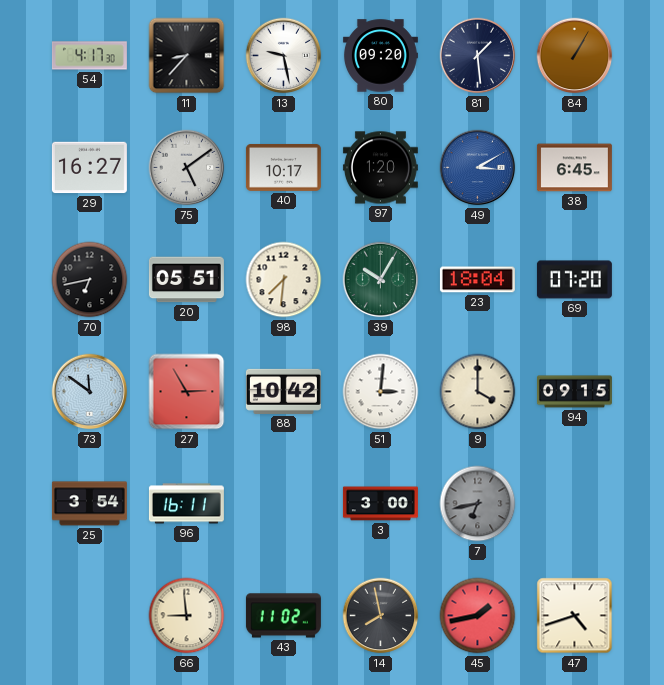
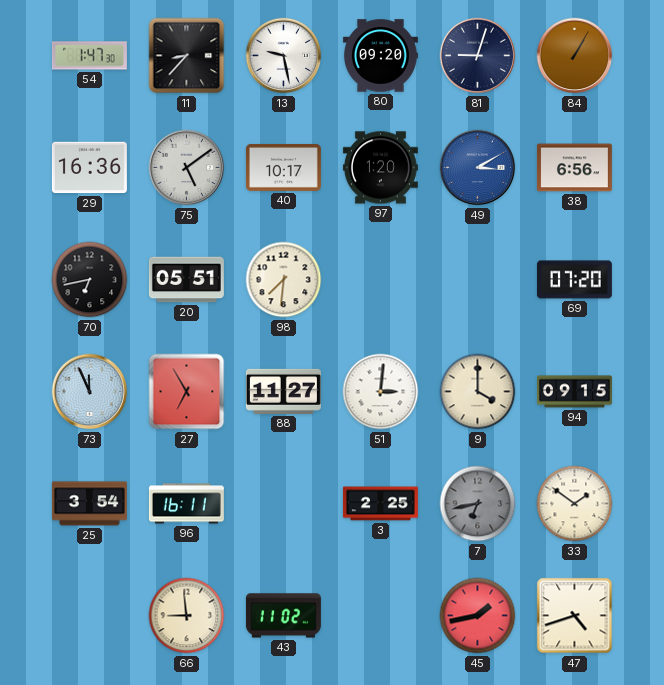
54: 4:17 -> 1:47
81: 1:29 -> 9:03
29: 16:27 -> 16:36
38: 6:45 -> 6:56
39: 10:05 -> none
23: 18:04 -> none
73: 11:51 -> 11:56
27: 2:55 -> 6:55
88: 10:42 -> 11:27
3: 3:00 -> 2:25
33: none -> 1:51
14: 7:58 -> none
